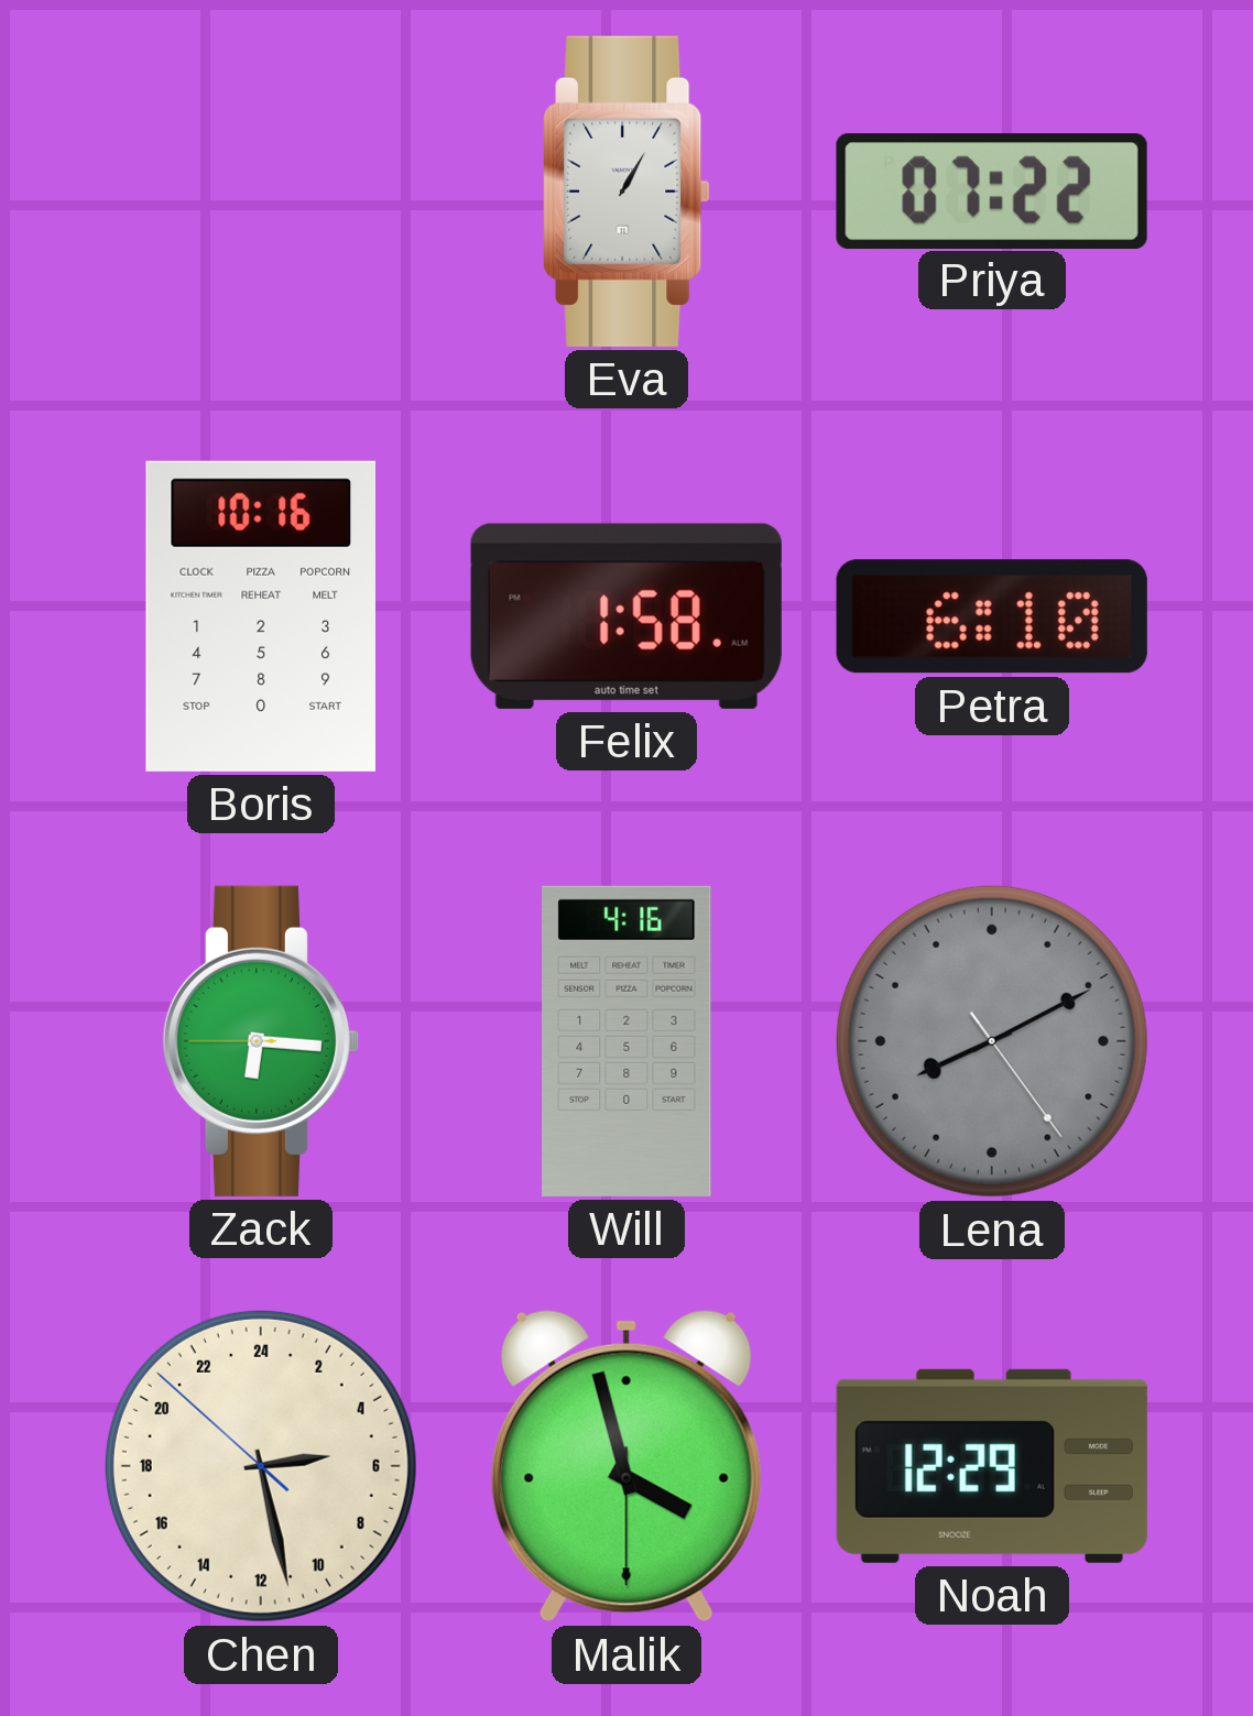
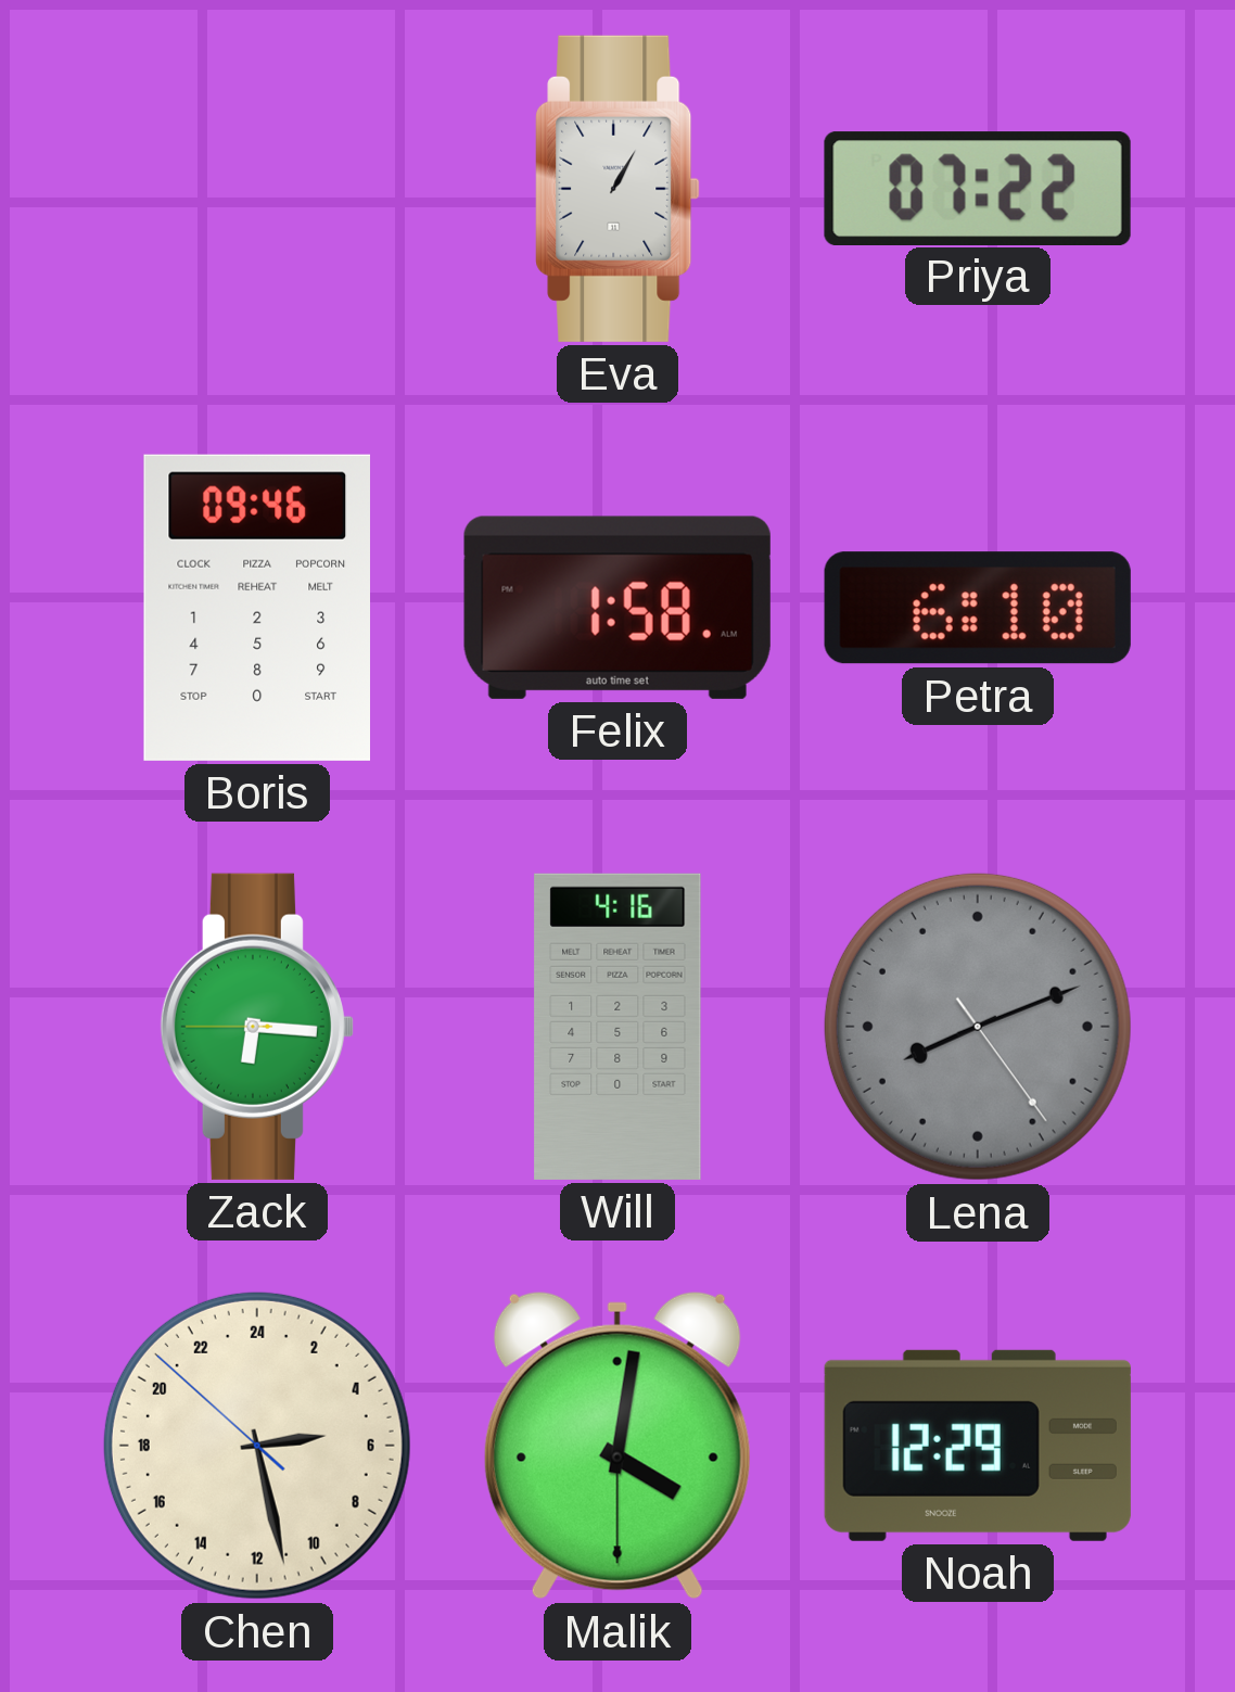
Boris: 10:16 -> 09:46
Lena: 8:10 -> 8:11
Malik: 3:57 -> 4:01
